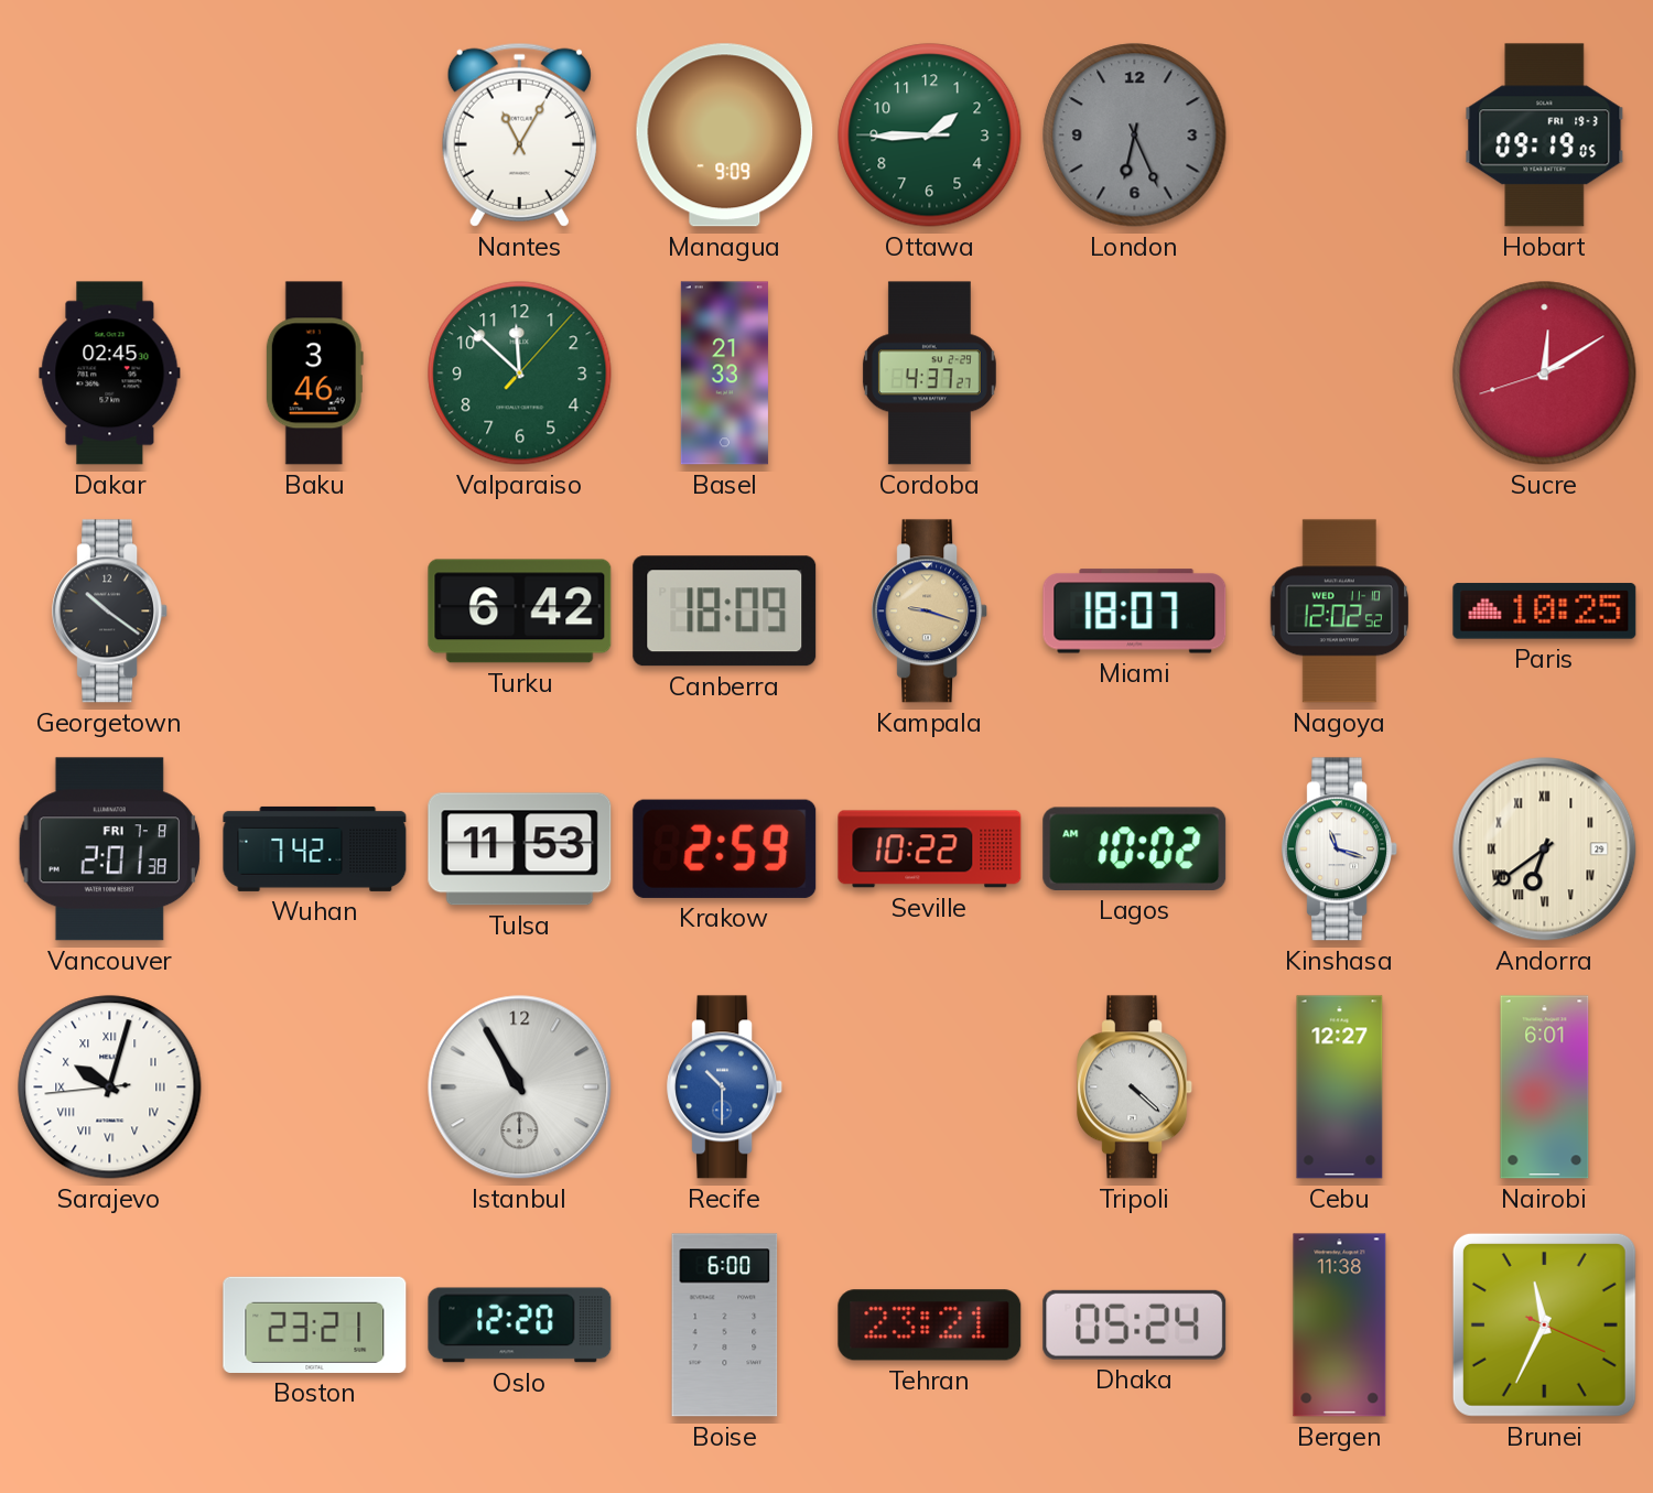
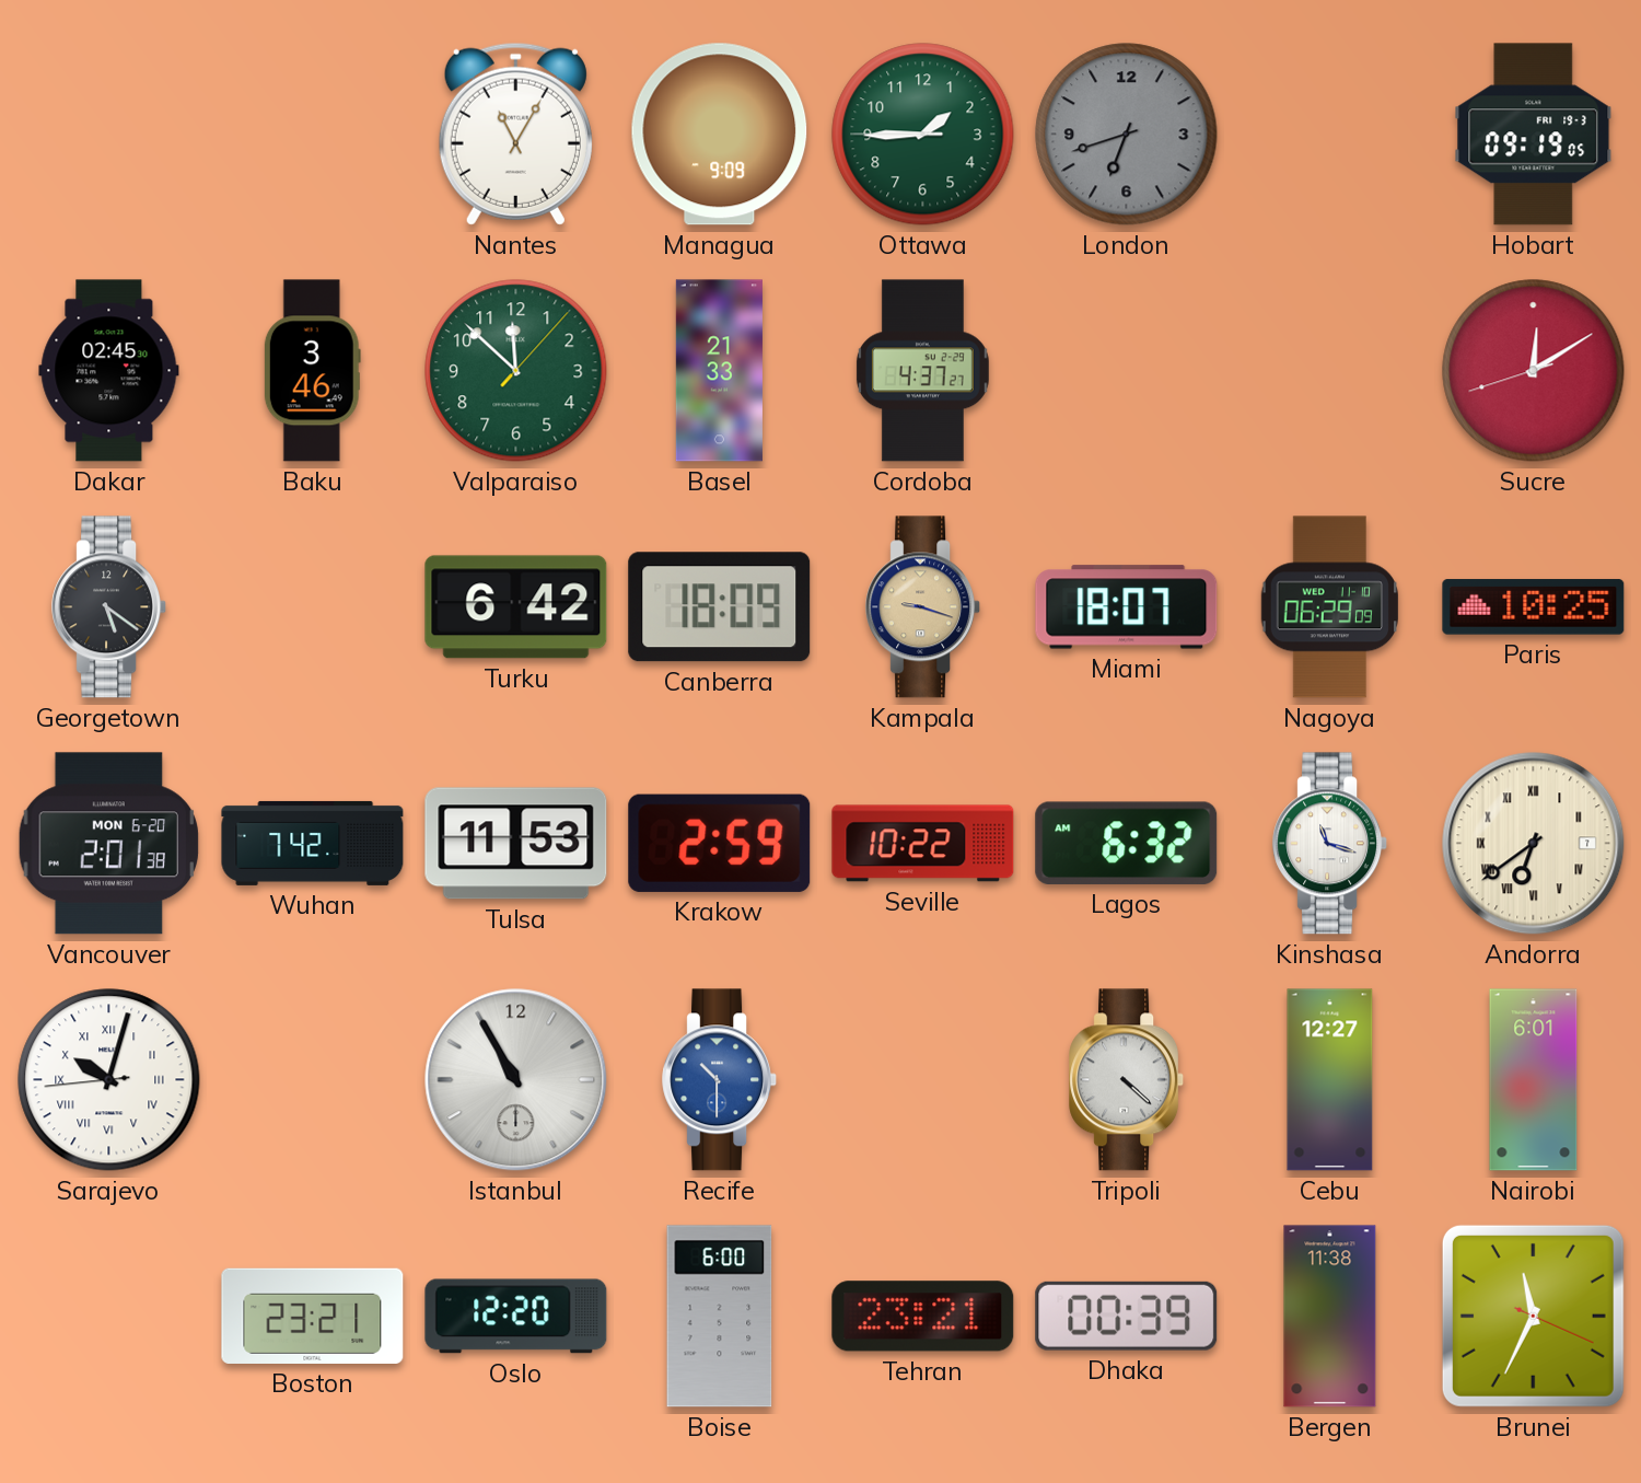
London: 6:26 -> 6:42
Georgetown: 10:21 -> 5:21
Nagoya: 12:02 -> 06:29
Vancouver date: FRI 7-8 -> MON 6-20
Lagos: 10:02 -> 6:32
Andorra date: 29 -> 7
Dhaka: 05:24 -> 00:39
